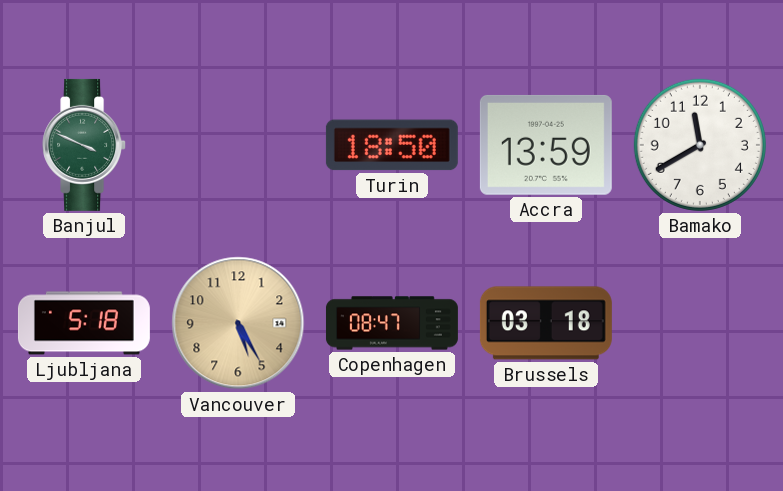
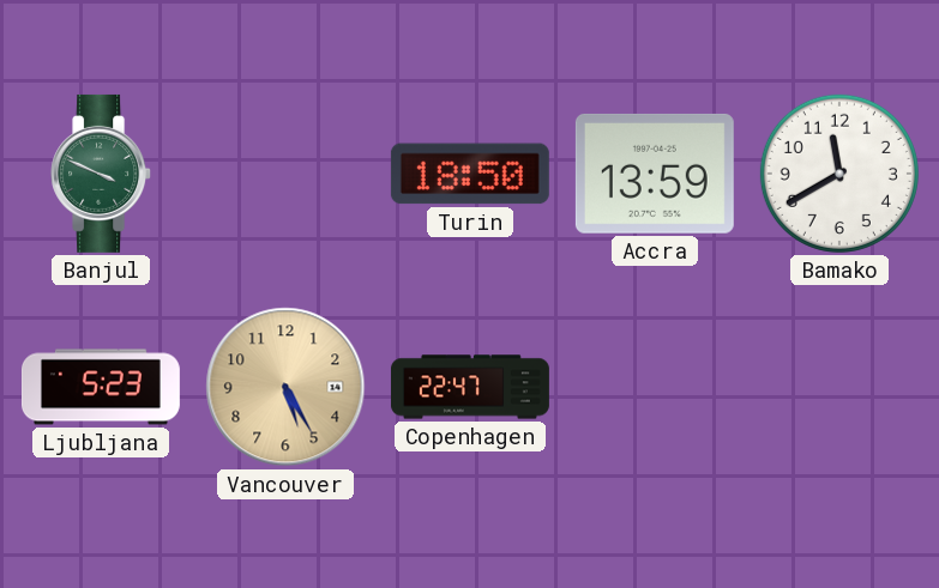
Ljubljana: 5:18 -> 5:23
Copenhagen: 08:47 -> 22:47
Brussels: 03:18 -> none
